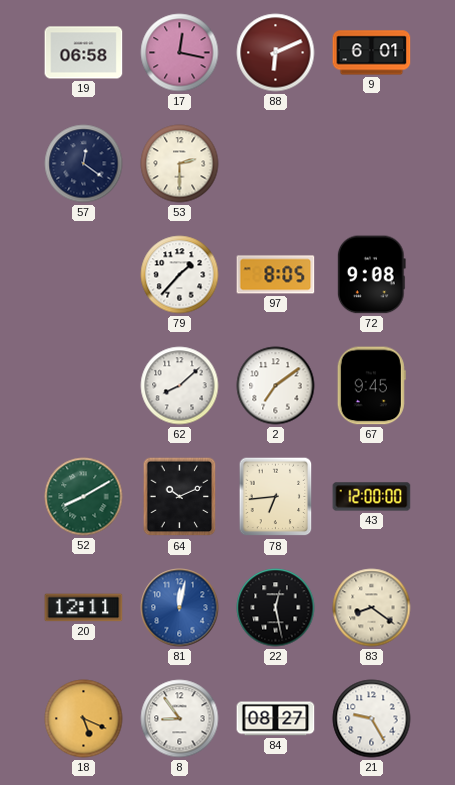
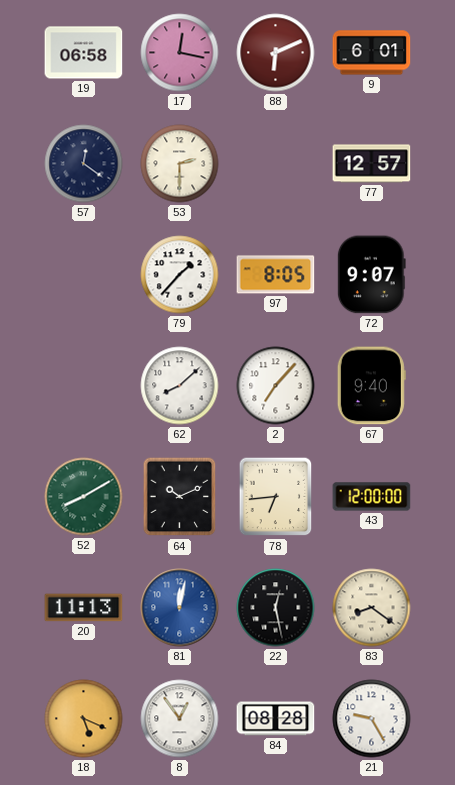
77: none -> 12:57
72: 9:08 -> 9:07
2: 7:09 -> 7:07
67: 9:45 -> 9:40
20: 12:11 -> 11:13
8: 8:54 -> 12:54
84: 08:27 -> 08:28
